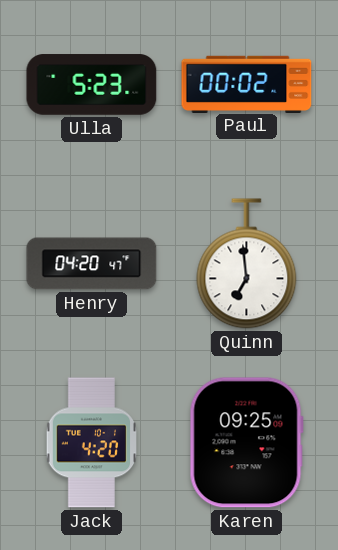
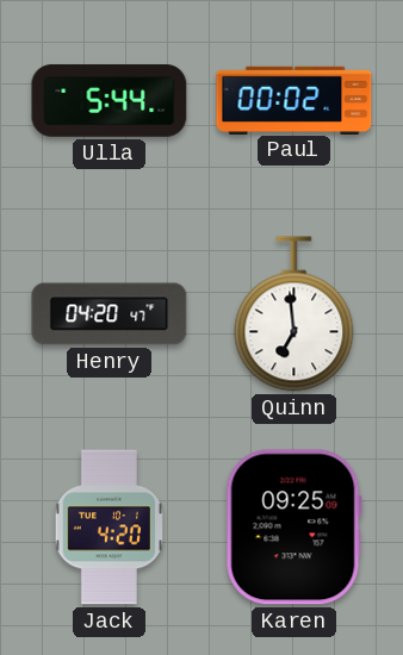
Ulla: 5:23 -> 5:44
